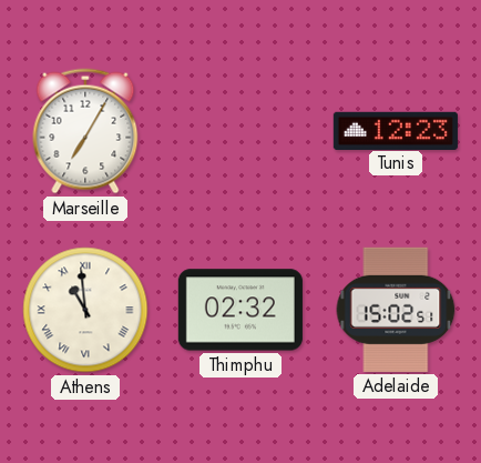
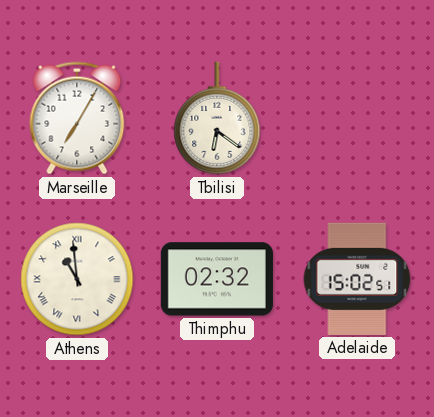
Tbilisi: none -> 6:21
Tunis: 12:23 -> none
